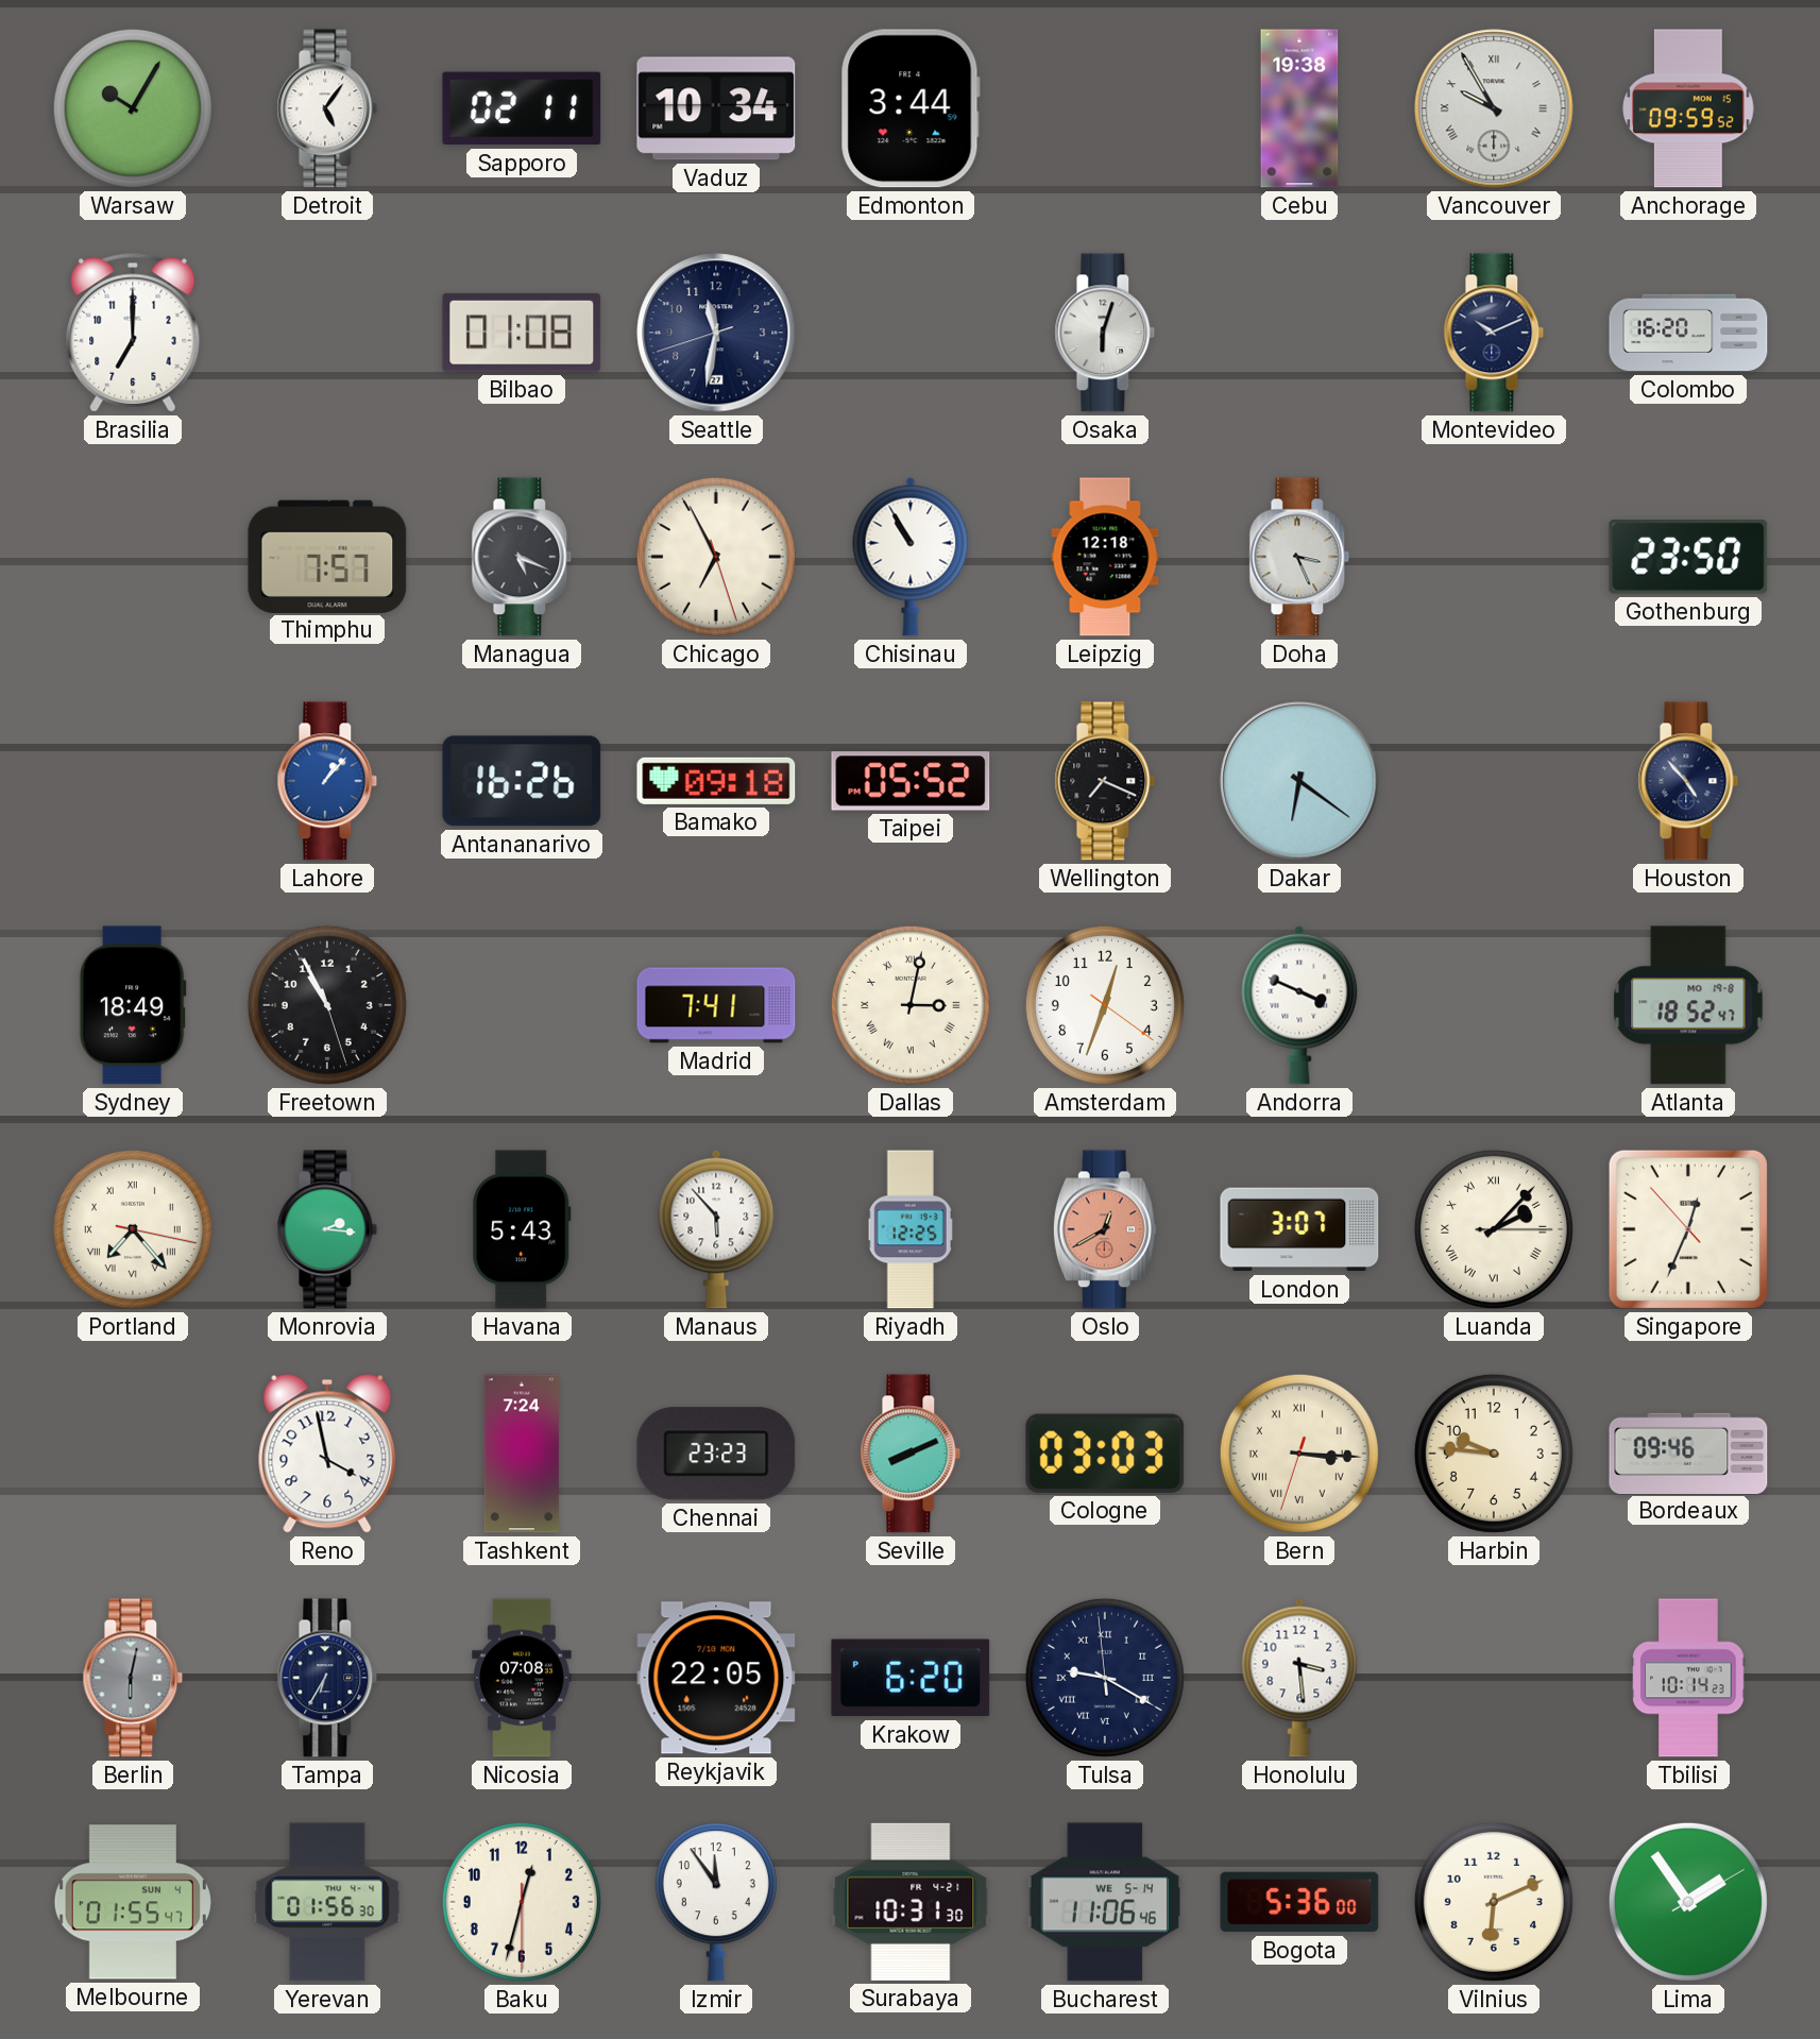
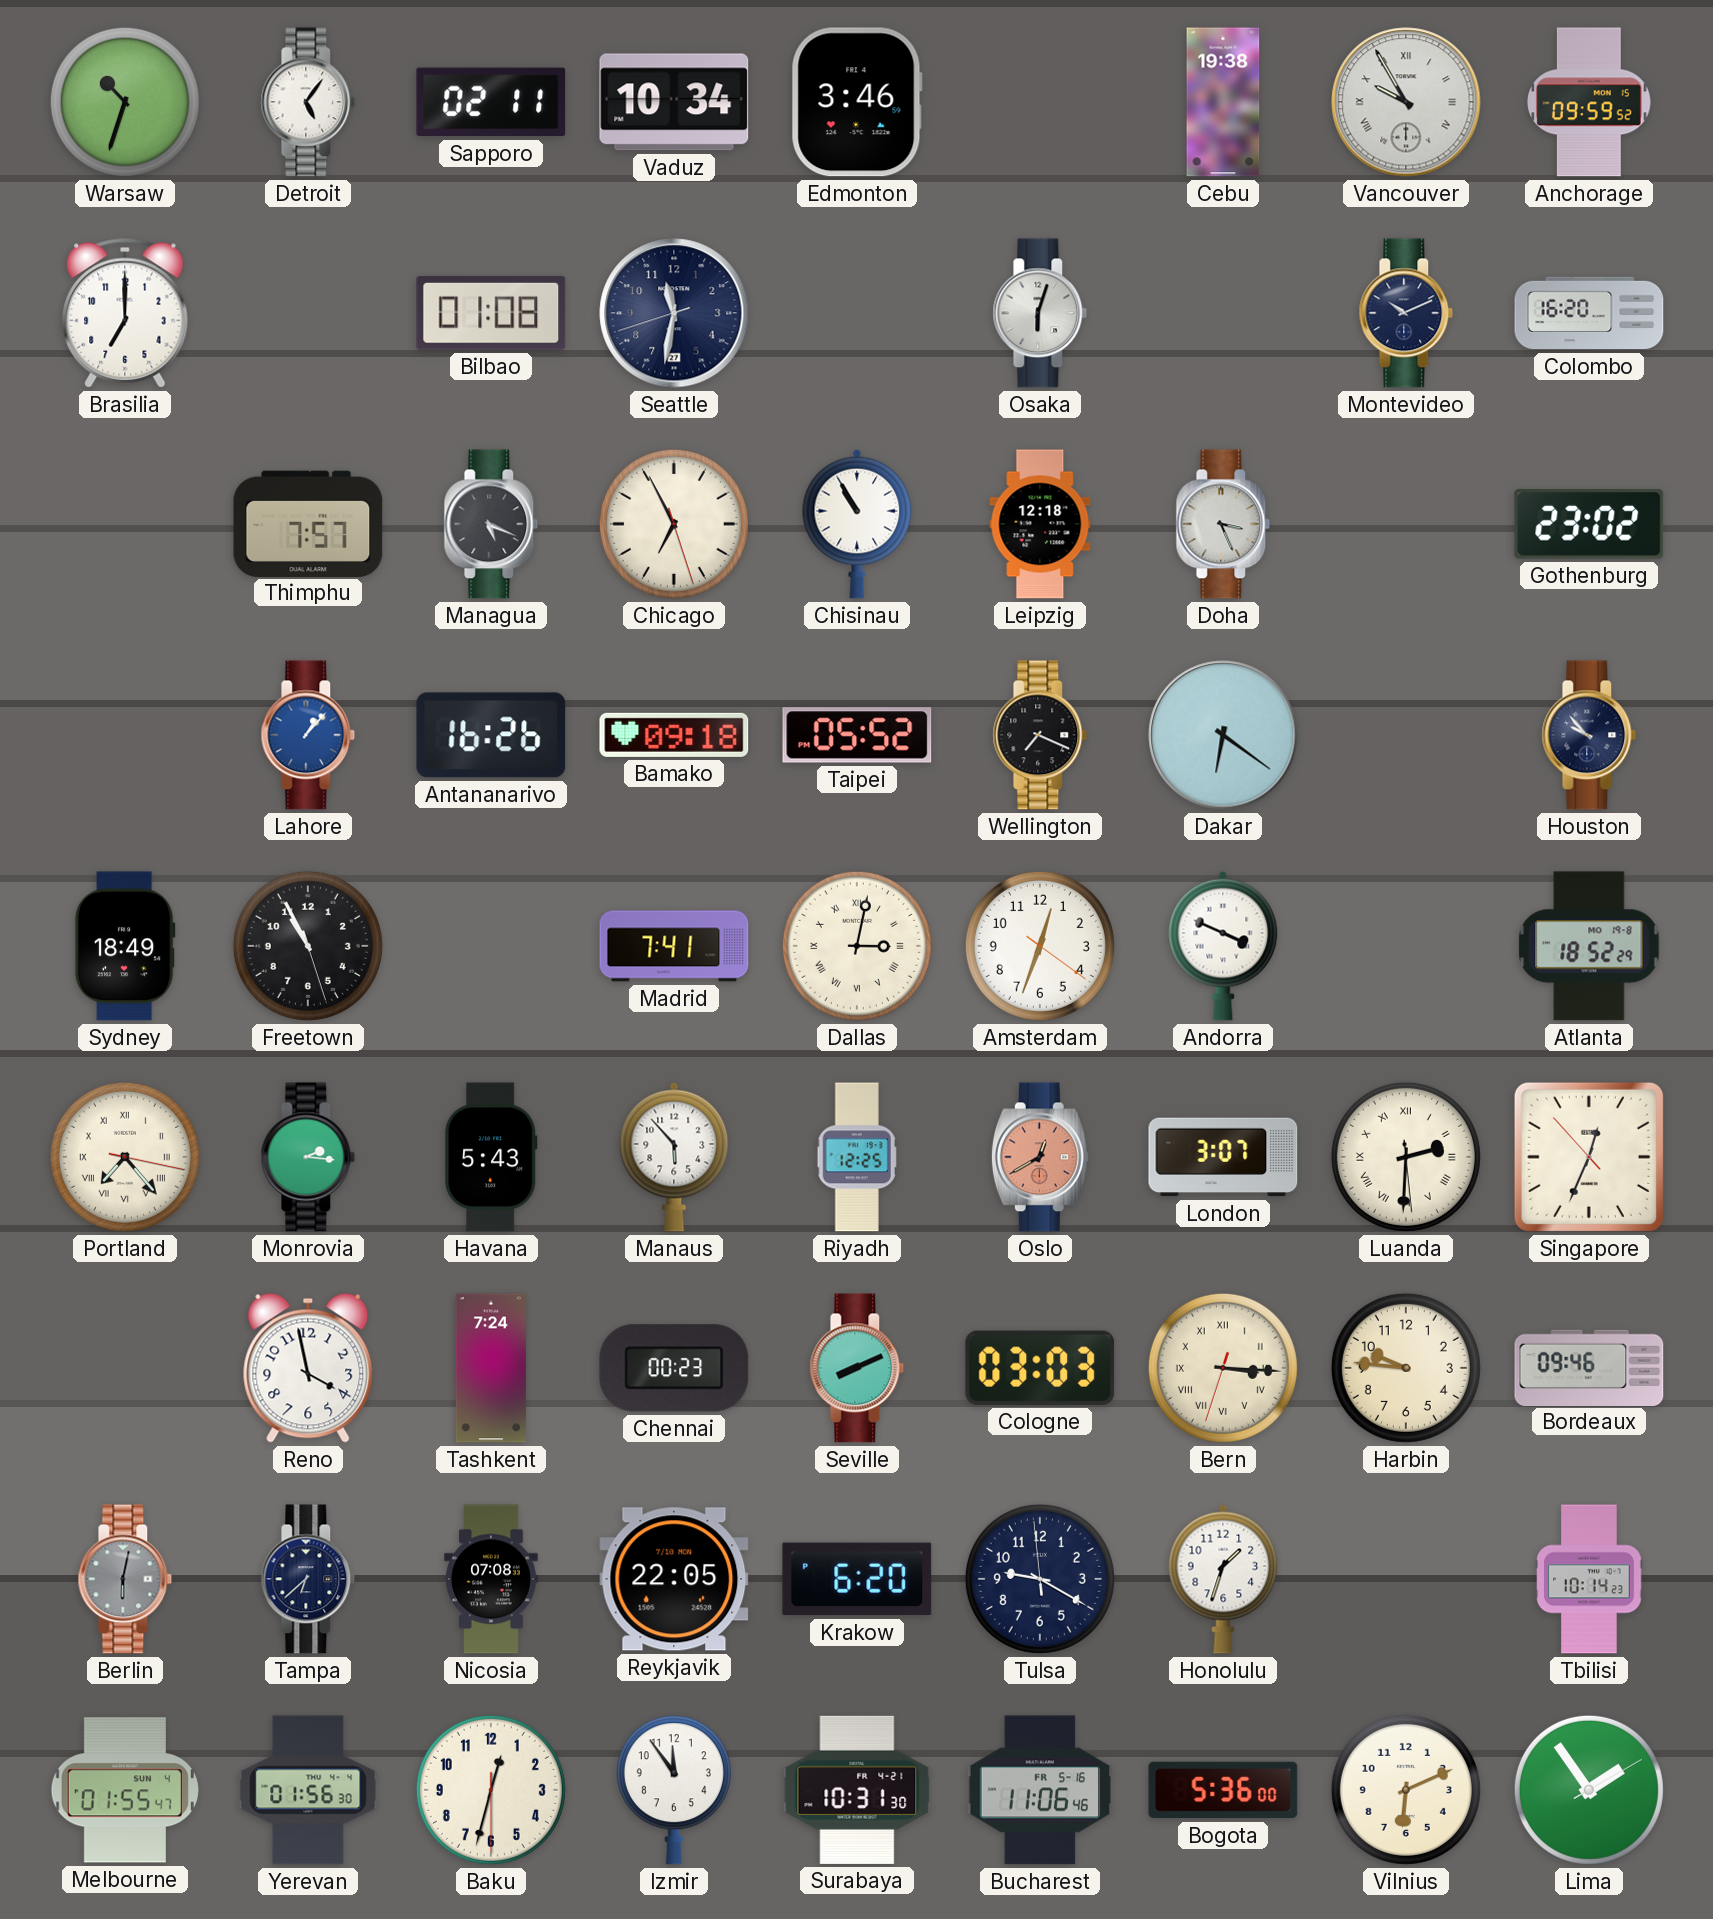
Warsaw: 10:05 -> 10:33
Edmonton: 3:44 -> 3:46
Gothenburg: 23:50 -> 23:02
Houston: 4:53 -> 9:53
Atlanta: 18:52:47 -> 18:52:29
Luanda: 2:07 -> 2:30
Chennai: 23:23 -> 00:23
Tampa: 6:35 -> 6:38
Tulsa numerals: Roman -> Arabic
Honolulu: 3:29 -> 1:33
Bucharest date: WE 5-14 -> FR 5-16
